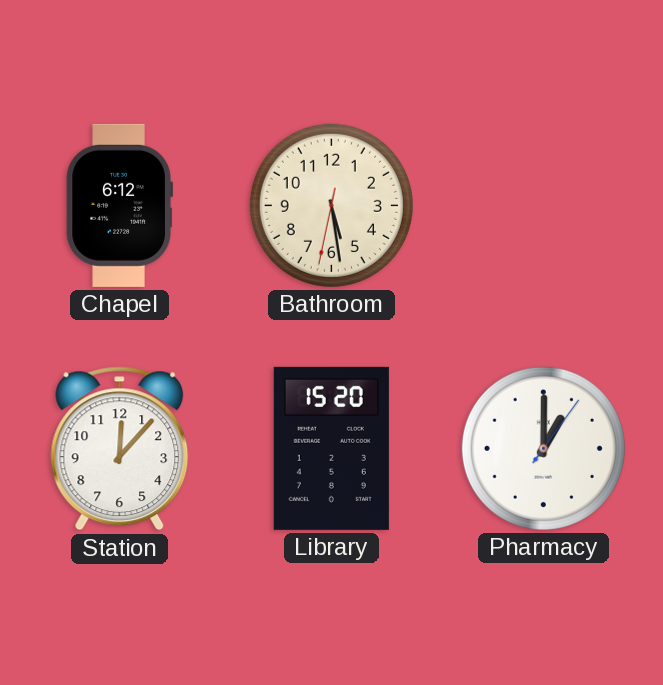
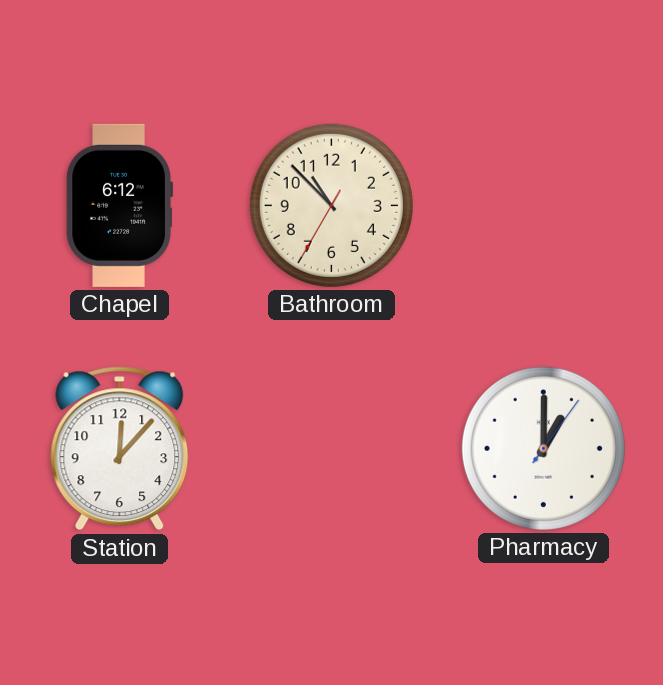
Bathroom: 5:28 -> 10:52
Library: 15:20 -> none
